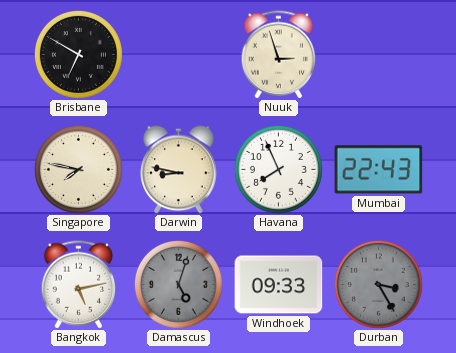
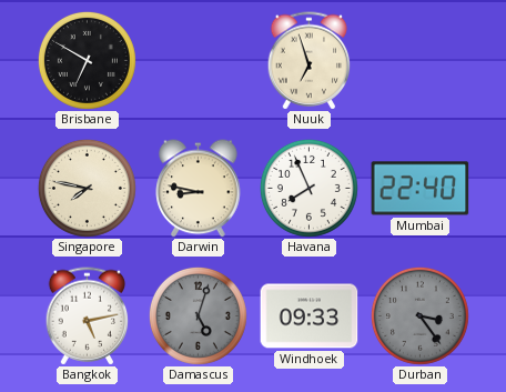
Nuuk: 2:57 -> 6:57
Mumbai: 22:43 -> 22:40
Durban: 3:25 -> 3:24
